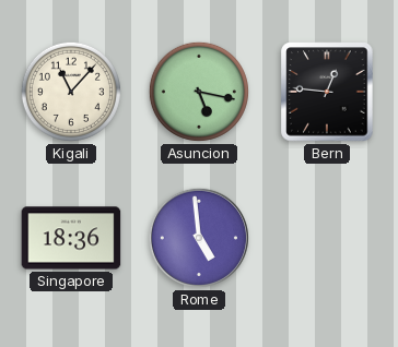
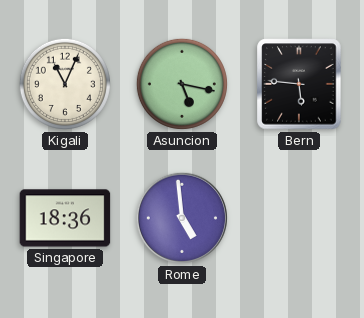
Kigali: 11:07 -> 11:04
Bern: 12:46 -> 5:46
